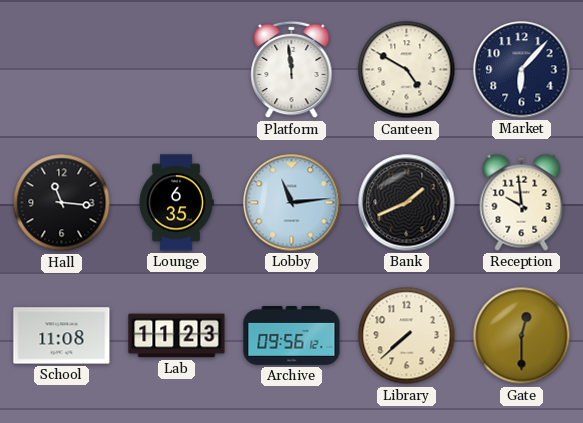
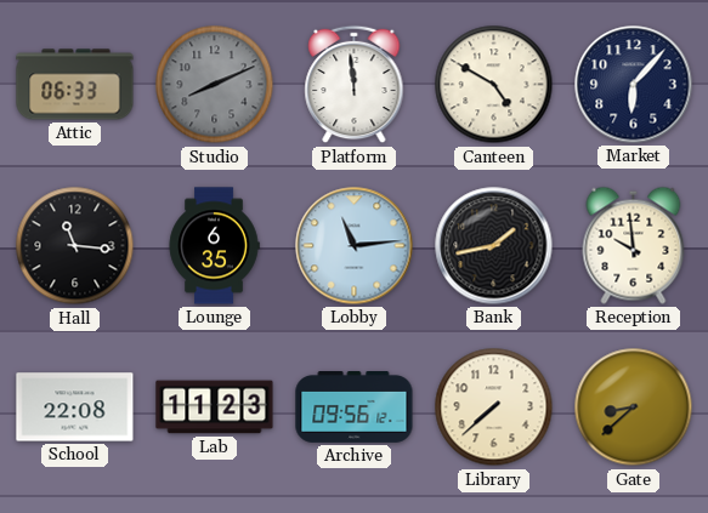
Attic: none -> 06:33
Studio: none -> 8:11
Bank: 1:41 -> 1:43
School: 11:08 -> 22:08
Gate: 12:30 -> 8:38
